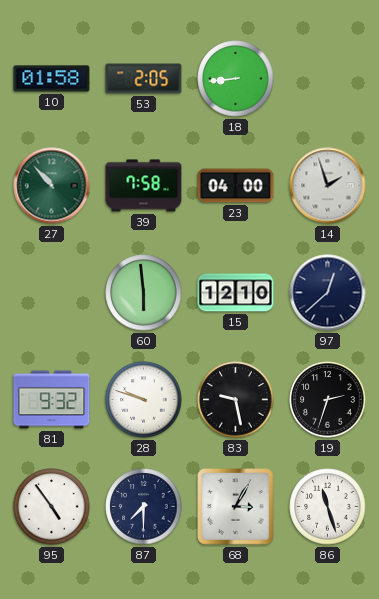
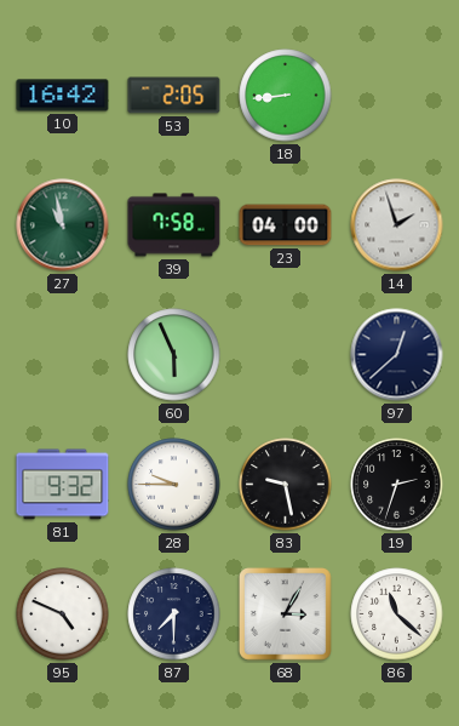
10: 01:58 -> 16:42
27: 10:53 -> 10:58
60: 5:59 -> 5:56
15: 12:10 -> none
28: 9:48 -> 9:45
95: 4:54 -> 4:49
86: 11:27 -> 11:22
